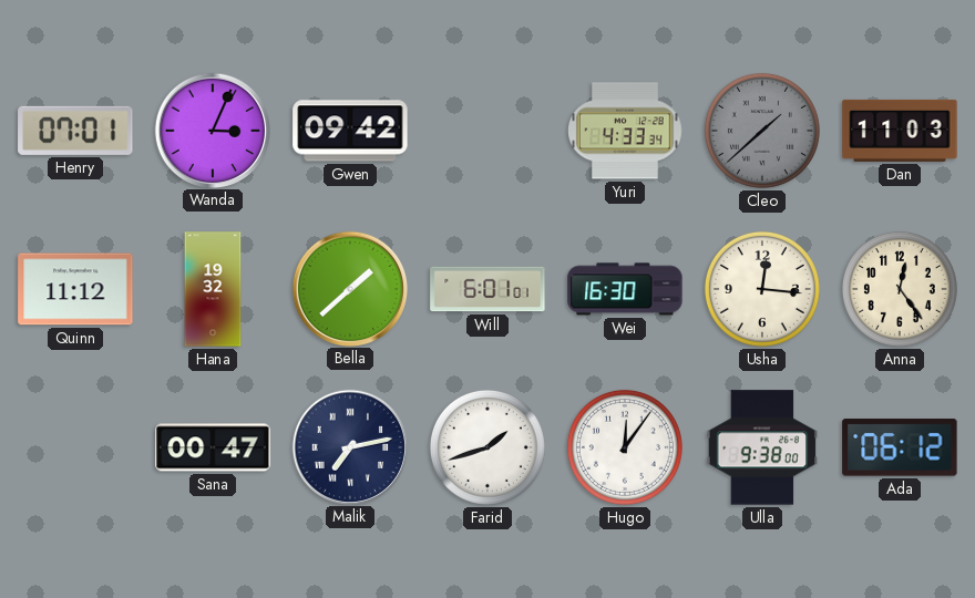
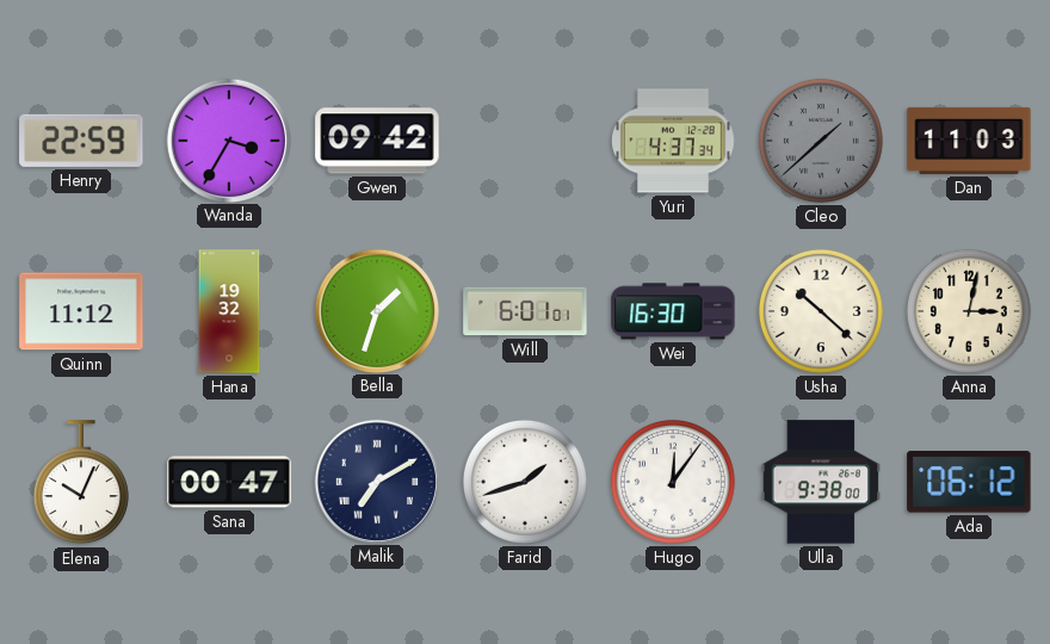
Henry: 07:01 -> 22:59
Wanda: 3:04 -> 3:35
Yuri: 4:33 -> 4:37
Bella: 1:38 -> 1:33
Usha: 12:16 -> 10:22
Anna: 12:24 -> 3:02
Elena: none -> 10:04
Malik: 7:13 -> 7:10
